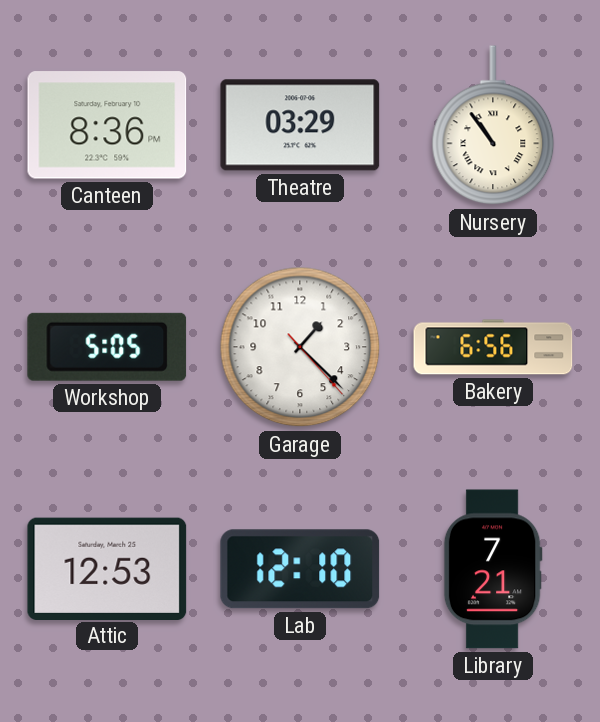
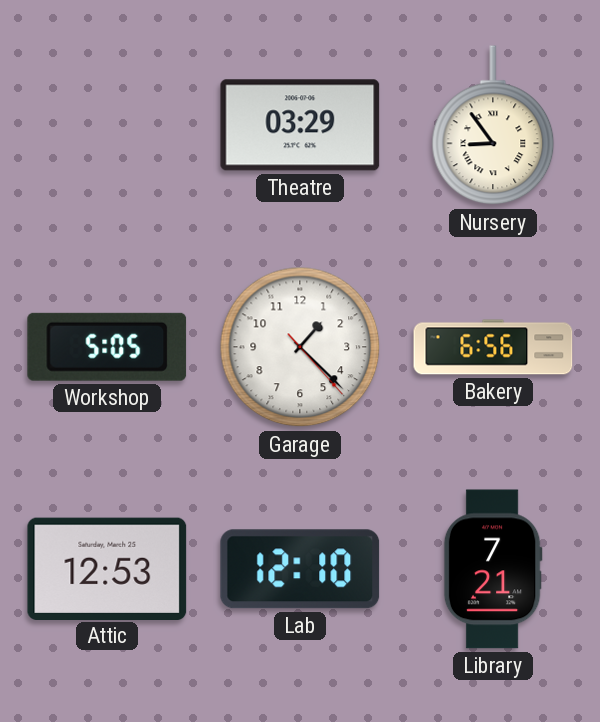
Canteen: 8:36 -> none
Nursery: 10:54 -> 8:54
